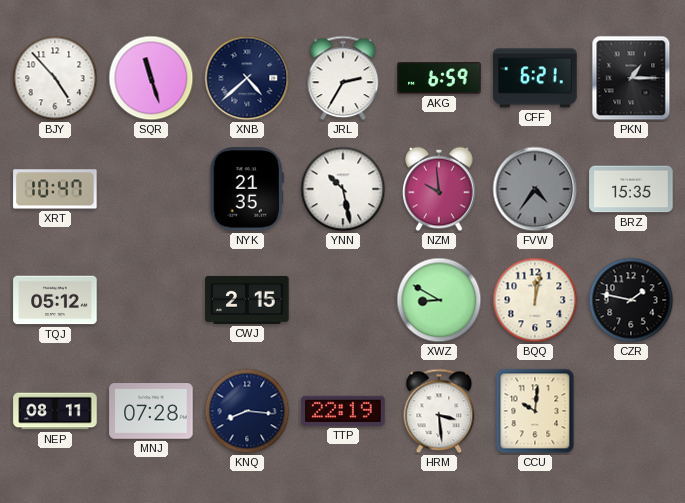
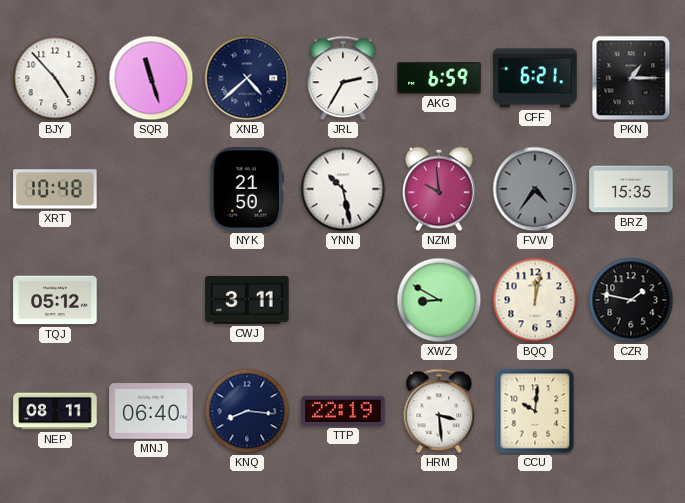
XRT: 10:47 -> 10:48
NYK: 21:35 -> 21:50
CWJ: 2:15 -> 3:11
MNJ: 07:28 -> 06:40
